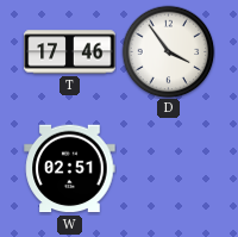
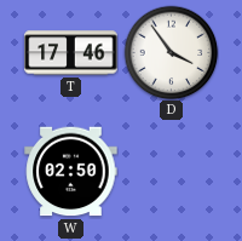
W: 02:51 -> 02:50
